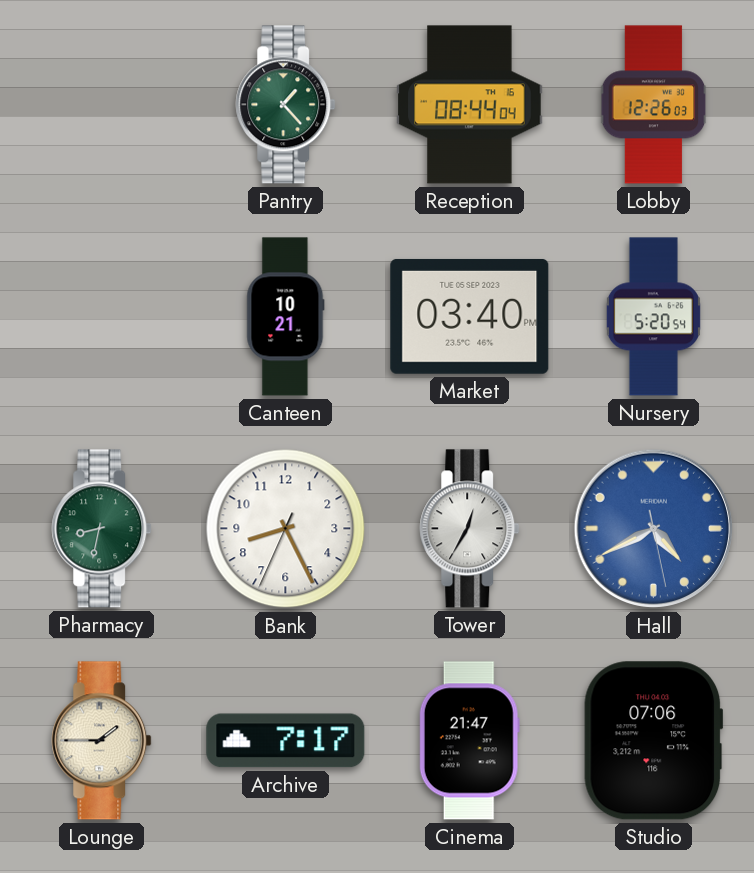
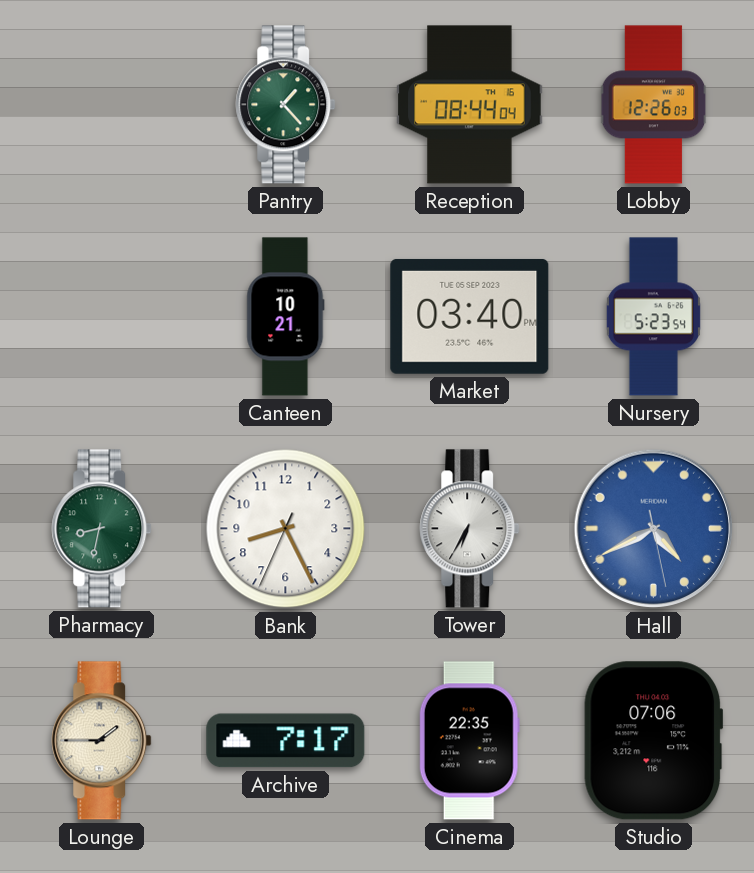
Nursery: 5:20 -> 5:23
Tower: 12:35 -> 6:35
Cinema: 21:47 -> 22:35
